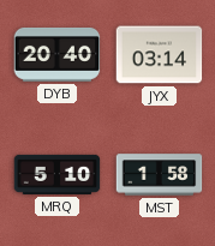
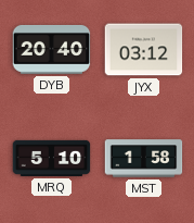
JYX: 03:14 -> 03:12
